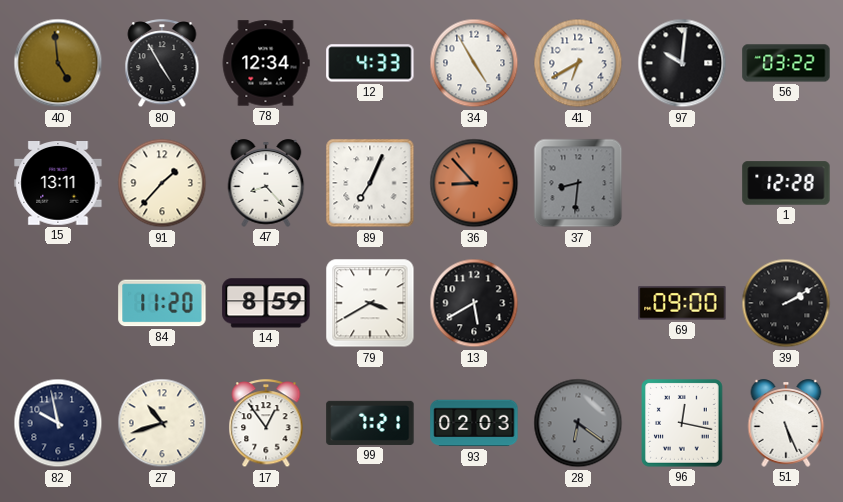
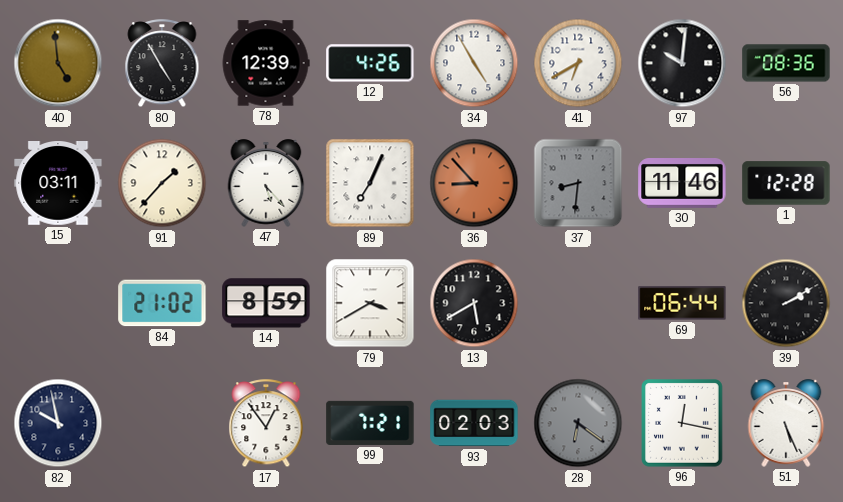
78: 12:34 -> 12:39
12: 4:33 -> 4:26
56: 03:22 -> 08:36
15: 13:11 -> 03:11
47: 8:23 -> 5:23
30: none -> 11:46
84: 11:20 -> 21:02
69: 09:00 -> 06:44
27: 10:42 -> none
